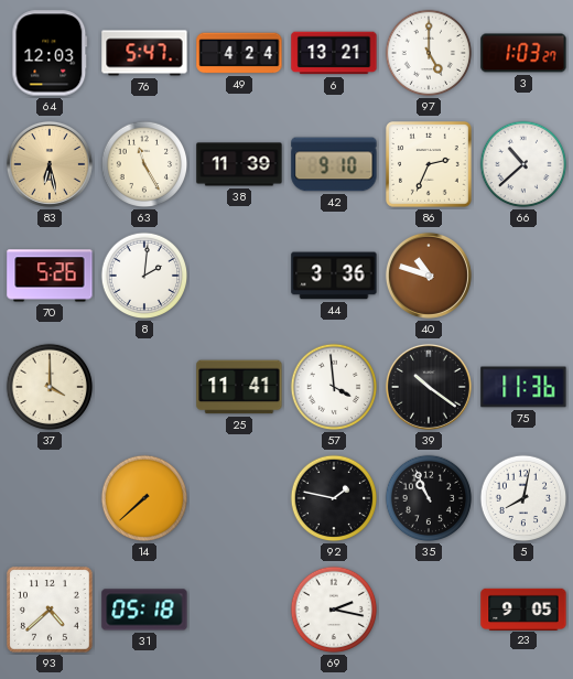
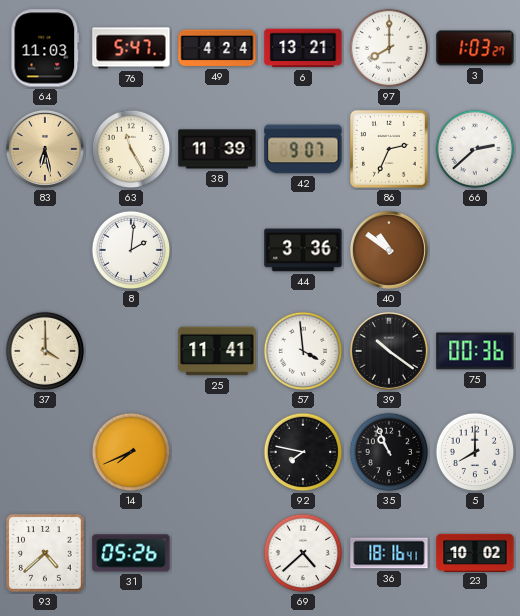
64: 12:03 -> 11:03
97: 5:00 -> 8:00
42: 9:10 -> 9:07
66: 10:38 -> 2:38
70: 5:26 -> none
40: 10:48 -> 10:51
75: 11:36 -> 00:36
14: 7:38 -> 7:41
92: 1:47 -> 7:47
5: 8:02 -> 8:00
31: 05:18 -> 05:26
69: 2:17 -> 4:38
36: none -> 18:16
23: 9:05 -> 10:02
